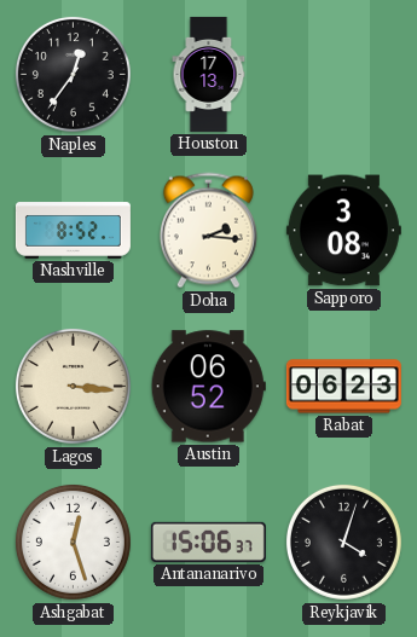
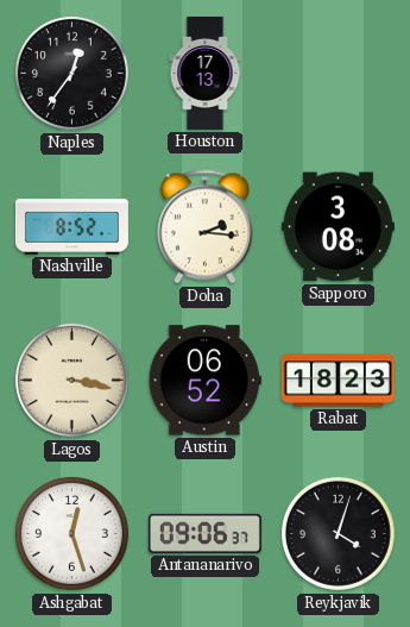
Lagos: 3:16 -> 3:17
Rabat: 06:23 -> 18:23
Antananarivo: 15:06 -> 09:06
